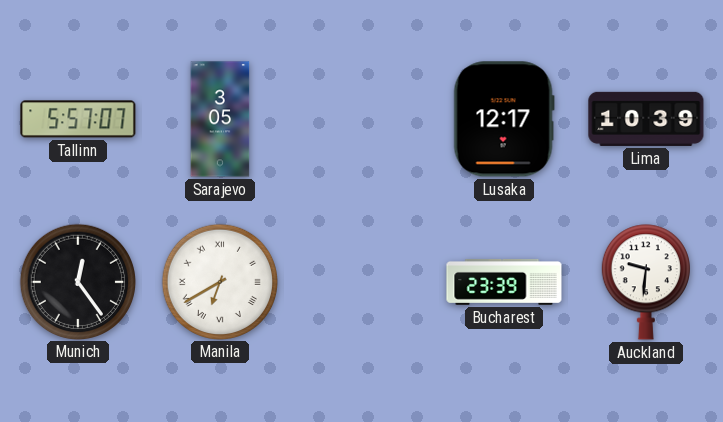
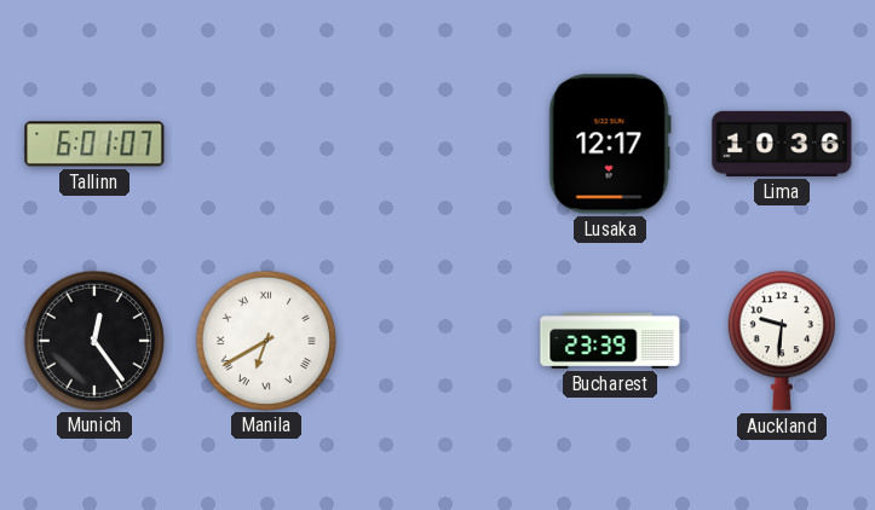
Tallinn: 5:57 -> 6:01
Sarajevo: 3:05 -> none
Lima: 10:39 -> 10:36
